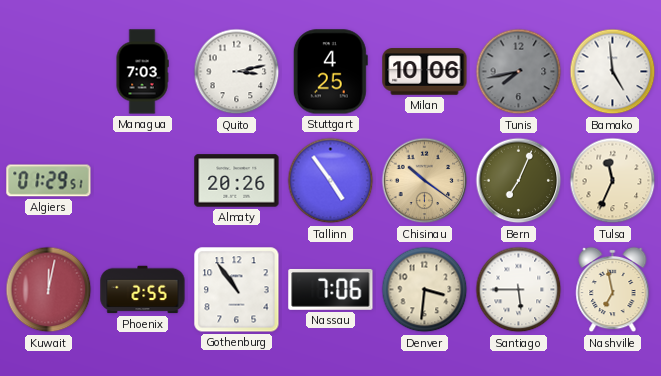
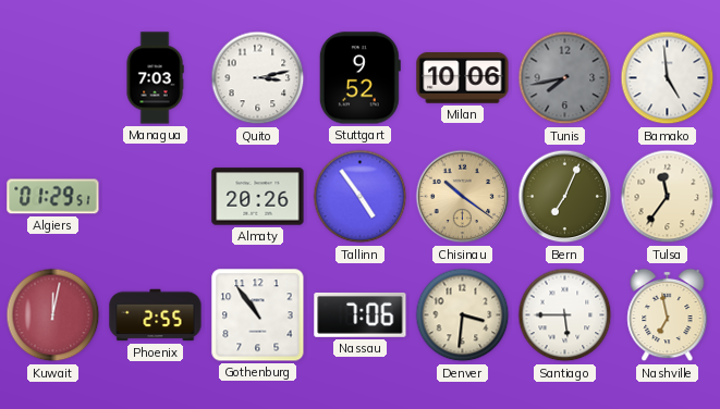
Stuttgart: 4:25 -> 9:52
Tulsa: 11:34 -> 11:36
